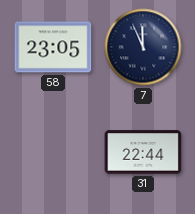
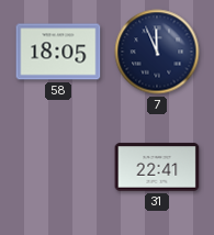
58: 23:05 -> 18:05
31: 22:44 -> 22:41
